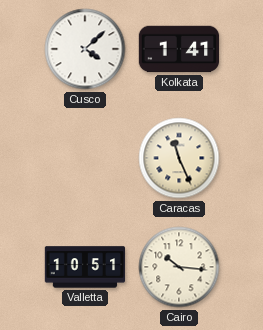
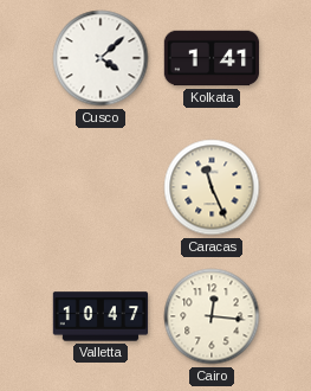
Valletta: 10:51 -> 10:47
Cairo: 10:16 -> 12:16
